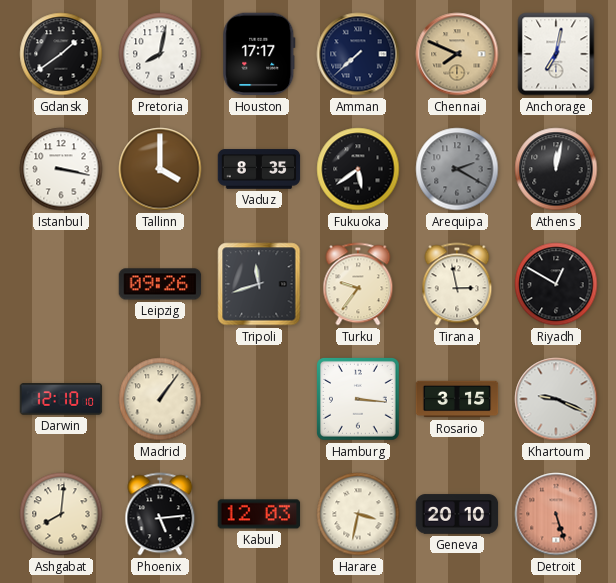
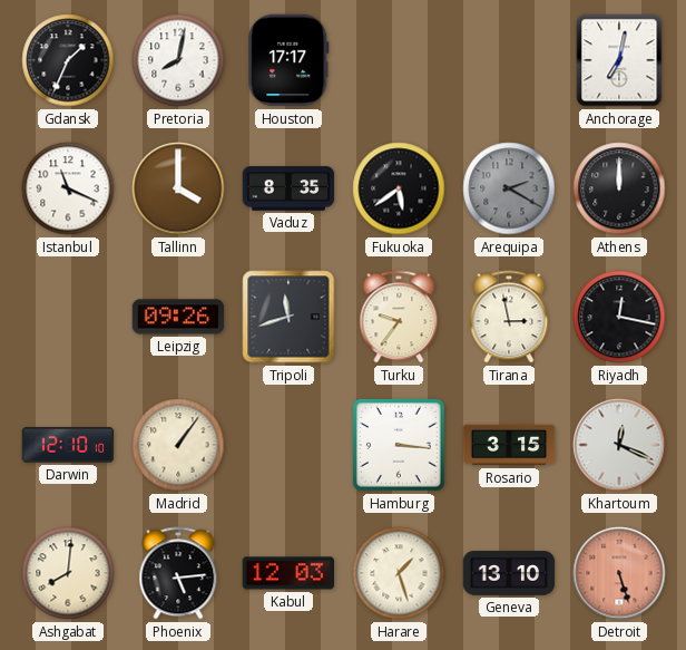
Gdansk: 1:39 -> 1:34
Amman: 7:38 -> none
Chennai: 7:49 -> none
Istanbul: 3:17 -> 11:19
Athens: 12:02 -> 12:00
Riyadh: 12:50 -> 12:17
Khartoum: 9:19 -> 12:19
Harare: 3:32 -> 1:27
Geneva: 20:10 -> 13:10
